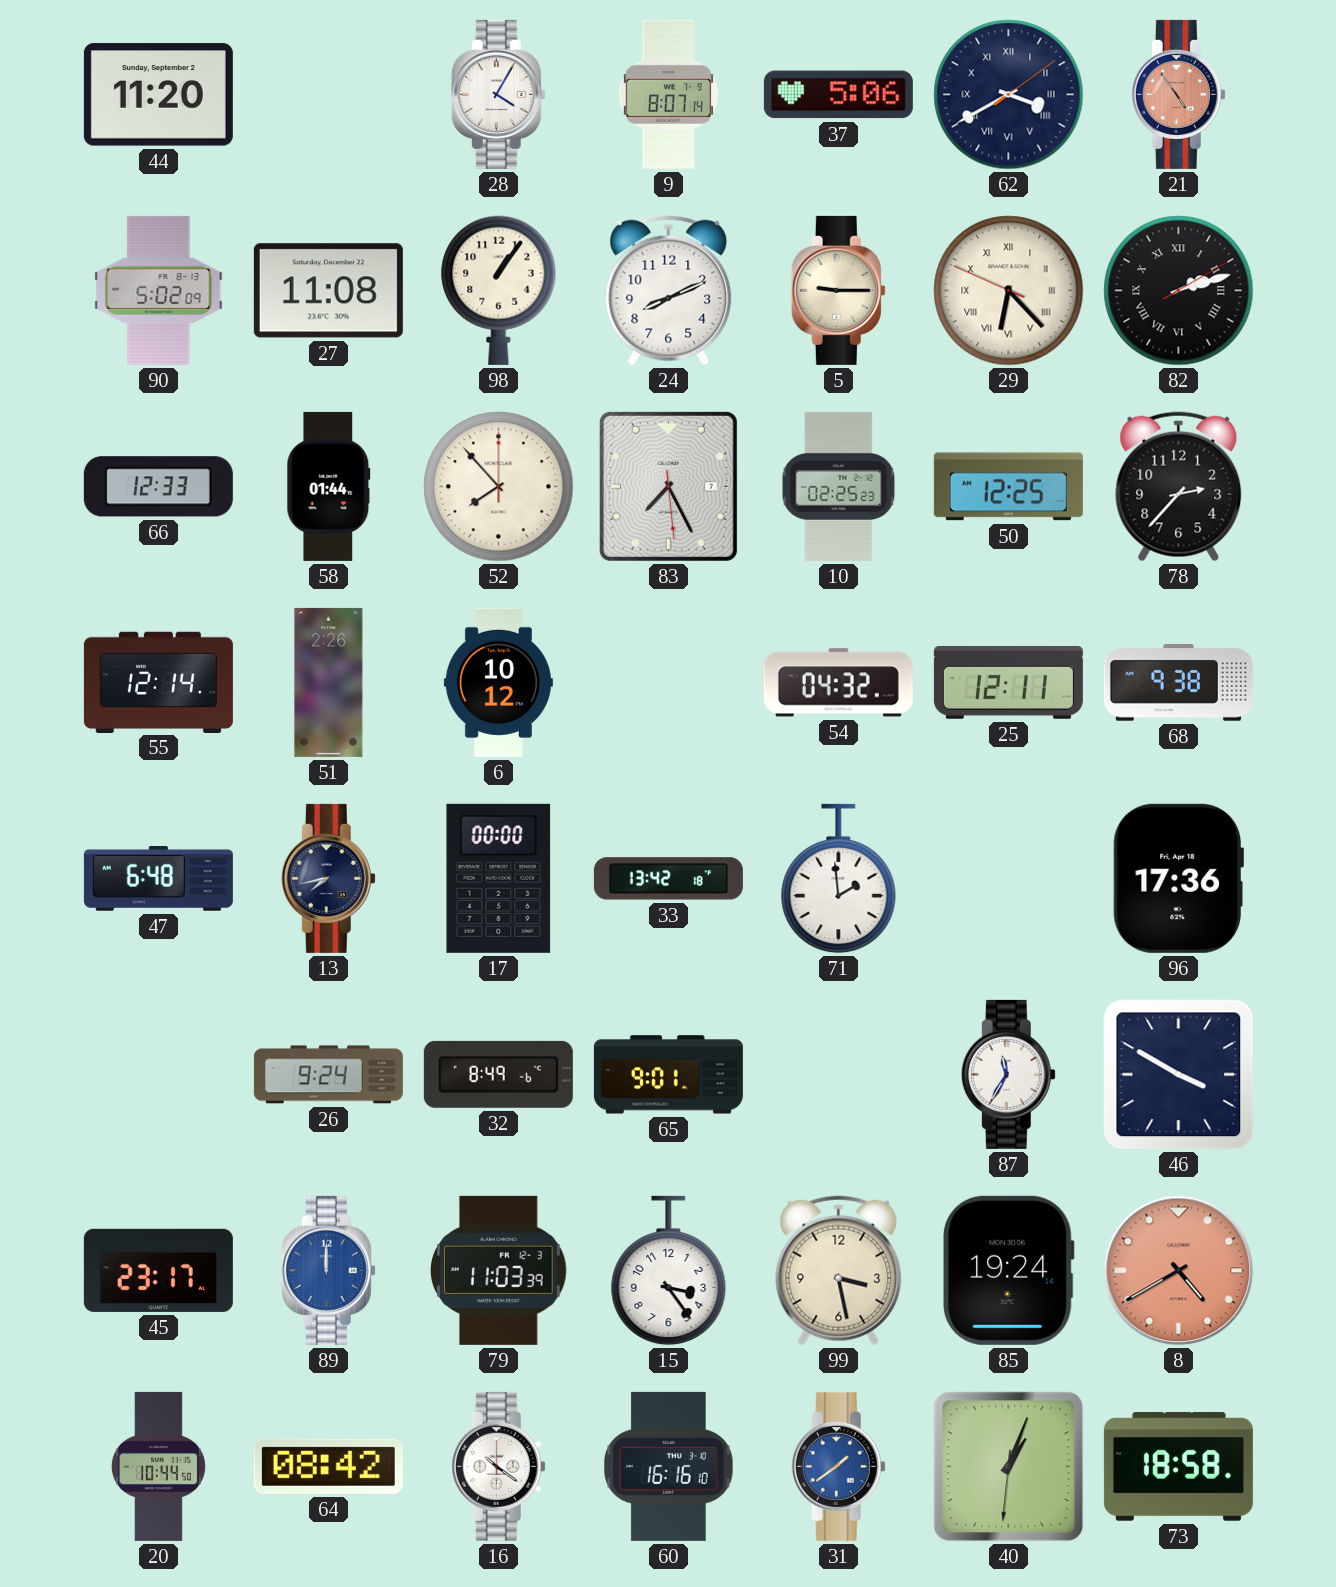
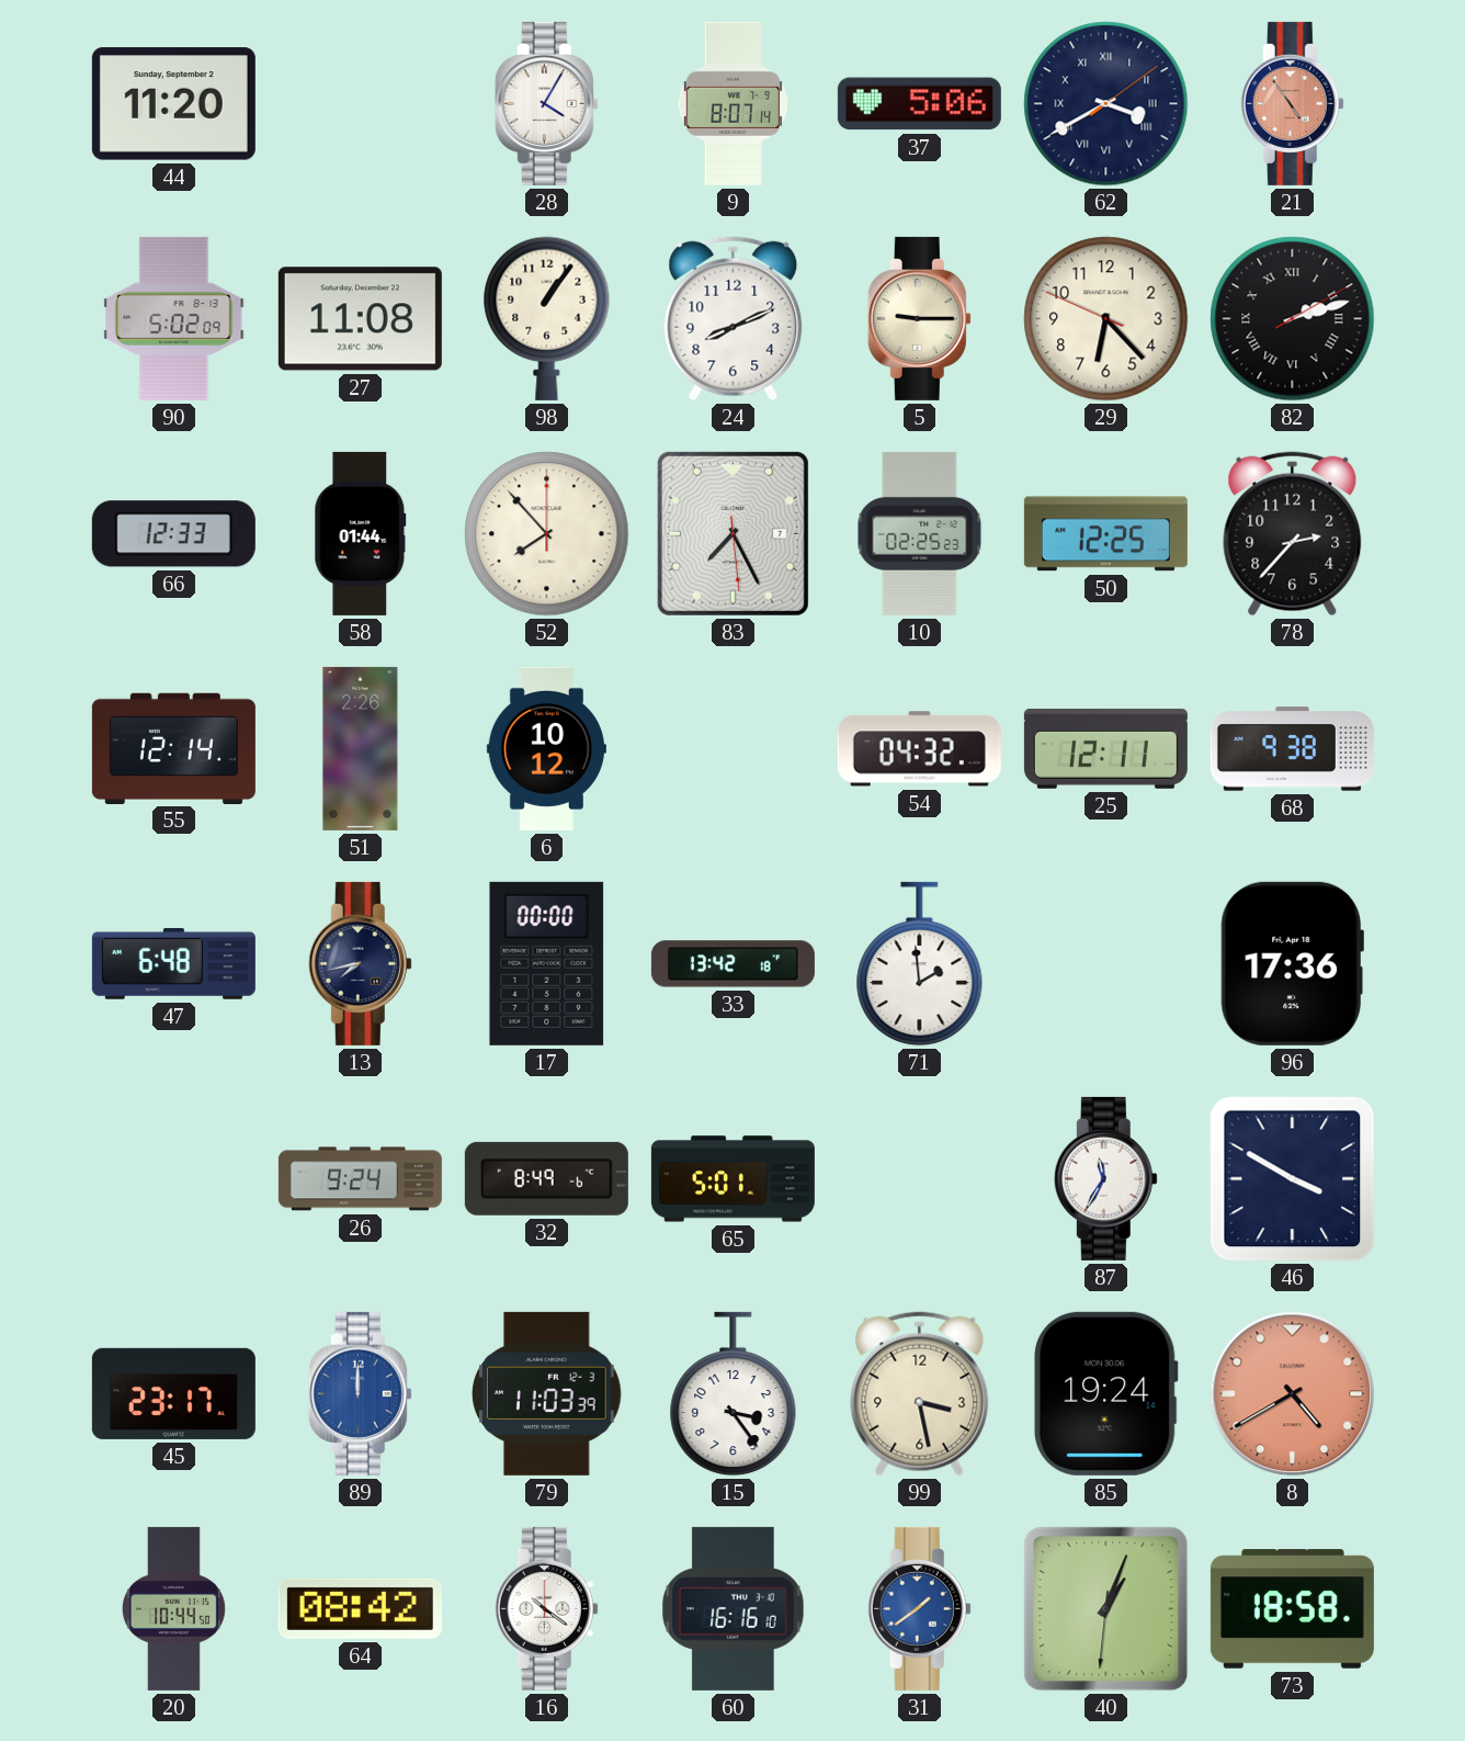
29 numerals: Roman -> Arabic
65: 9:01 -> 5:01
